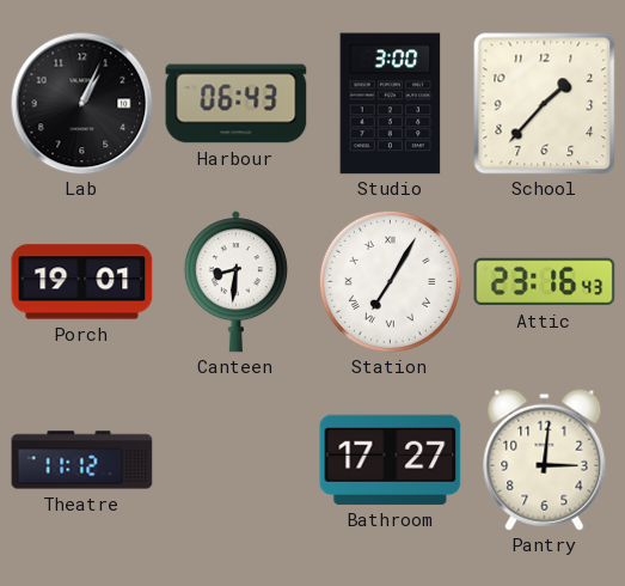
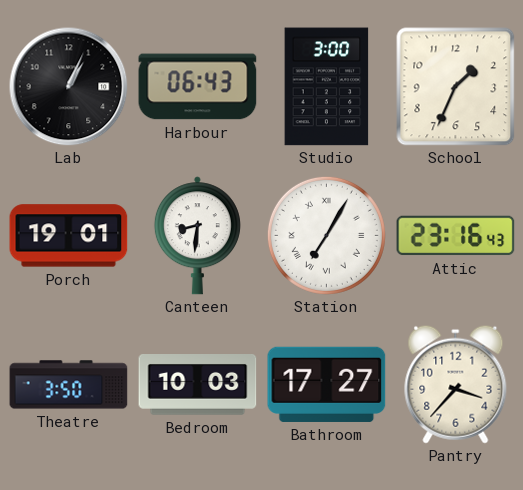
School: 1:37 -> 1:34
Theatre: 11:12 -> 3:50
Bedroom: none -> 10:03
Pantry: 3:01 -> 3:37
